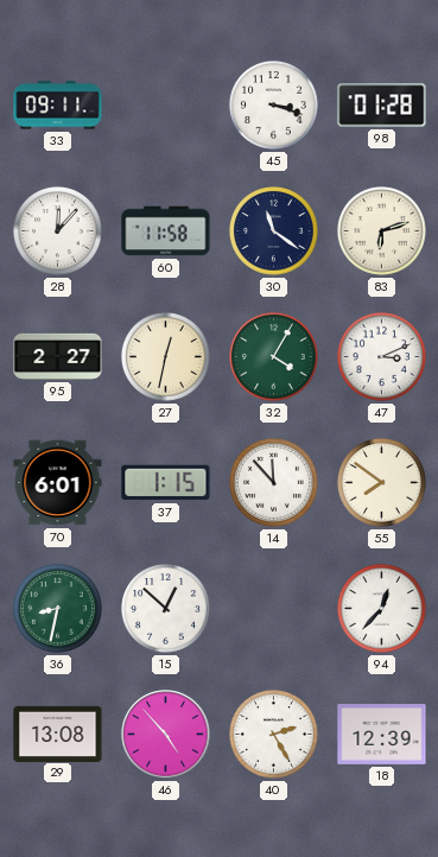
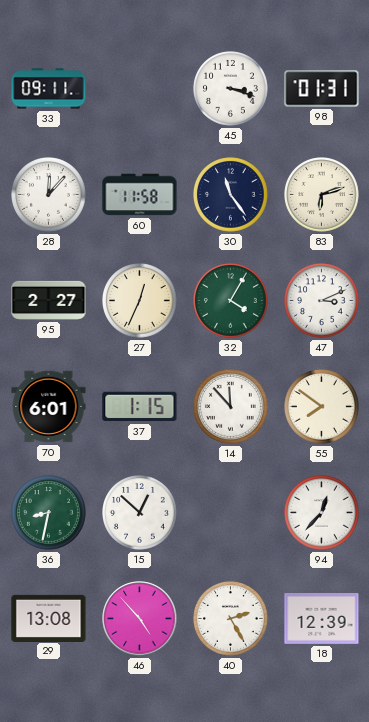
98: 01:28 -> 01:31
30: 11:21 -> 11:24
27: 12:32 -> 12:34
